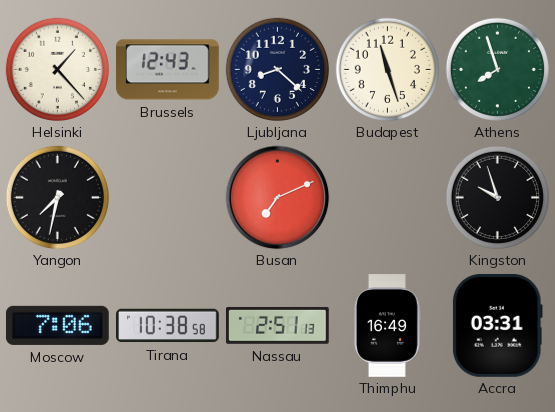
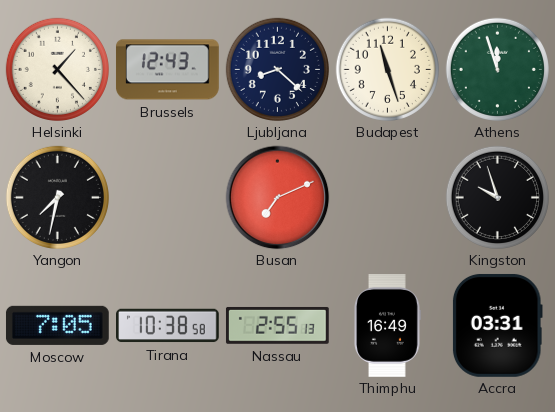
Athens: 7:57 -> 11:57
Moscow: 7:06 -> 7:05
Nassau: 2:51 -> 2:55
